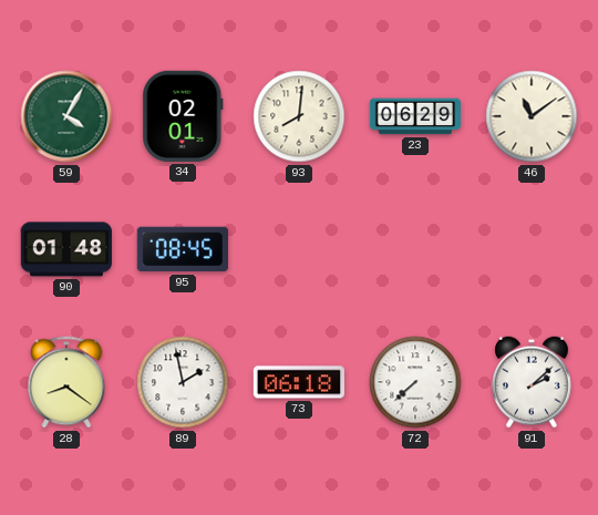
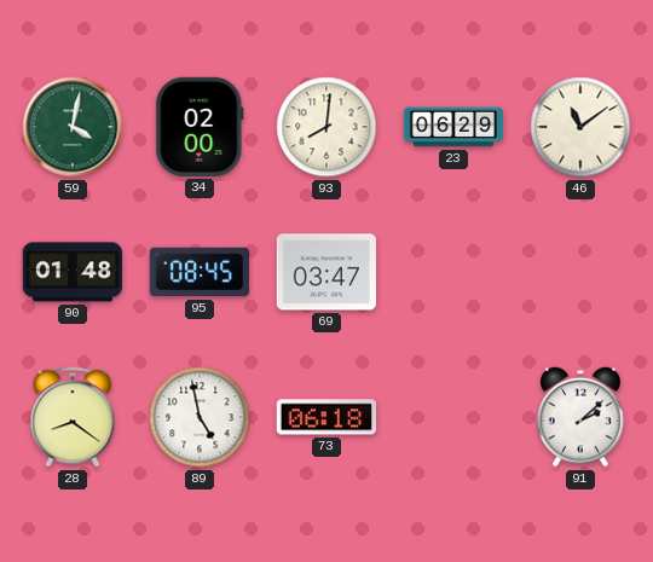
59: 4:05 -> 4:02
34: 02:01 -> 02:00
69: none -> 03:47
89: 1:58 -> 4:58
72: 7:38 -> none
